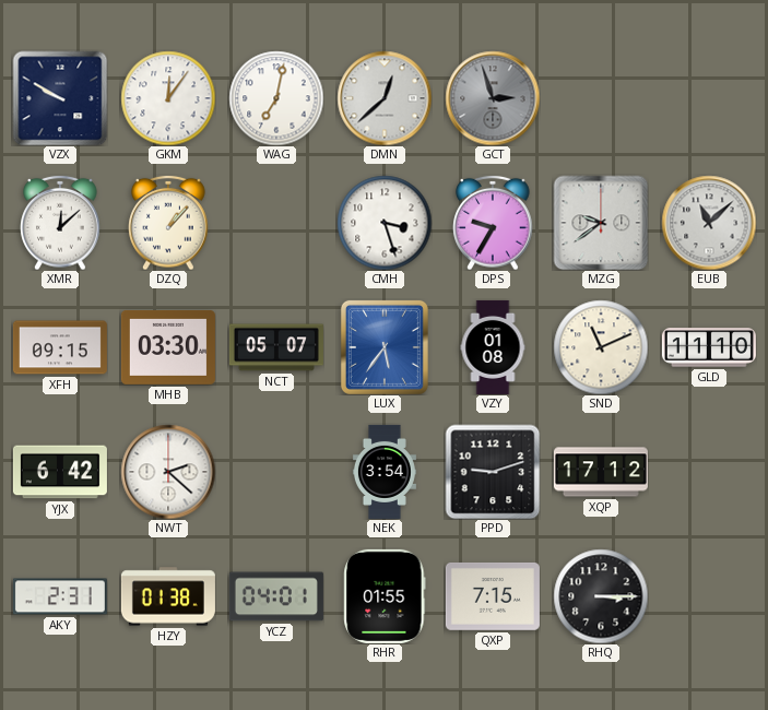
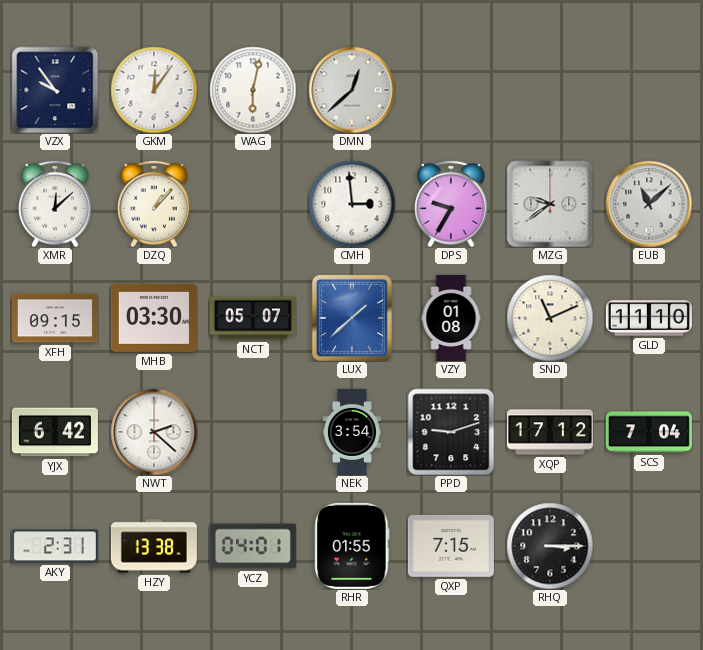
VZX: 9:50 -> 9:54
WAG: 7:02 -> 6:02
GCT: 2:57 -> none
CMH: 3:27 -> 2:59
LUX: 5:36 -> 1:38
SCS: none -> 7:04
HZY: 01:38 -> 13:38
